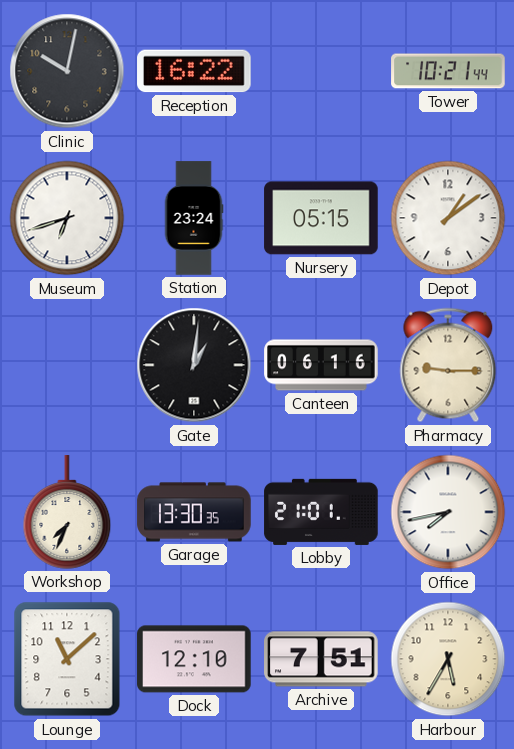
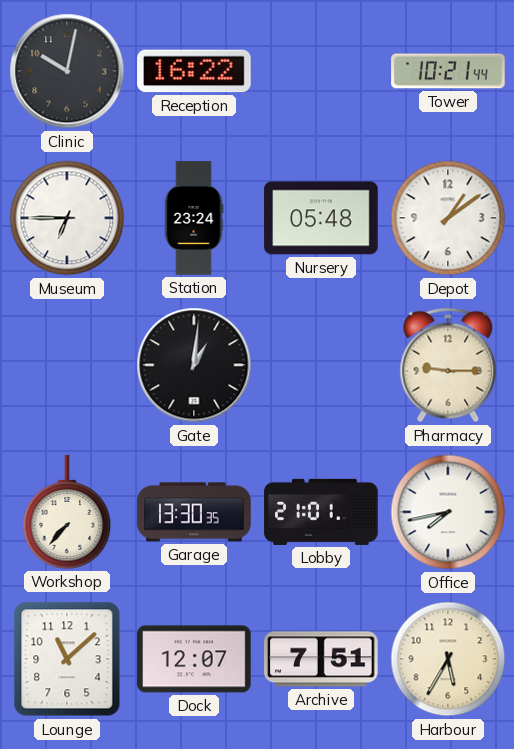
Museum: 6:42 -> 6:45
Nursery: 05:15 -> 05:48
Canteen: 06:16 -> none
Workshop: 7:34 -> 7:37
Dock: 12:10 -> 12:07
